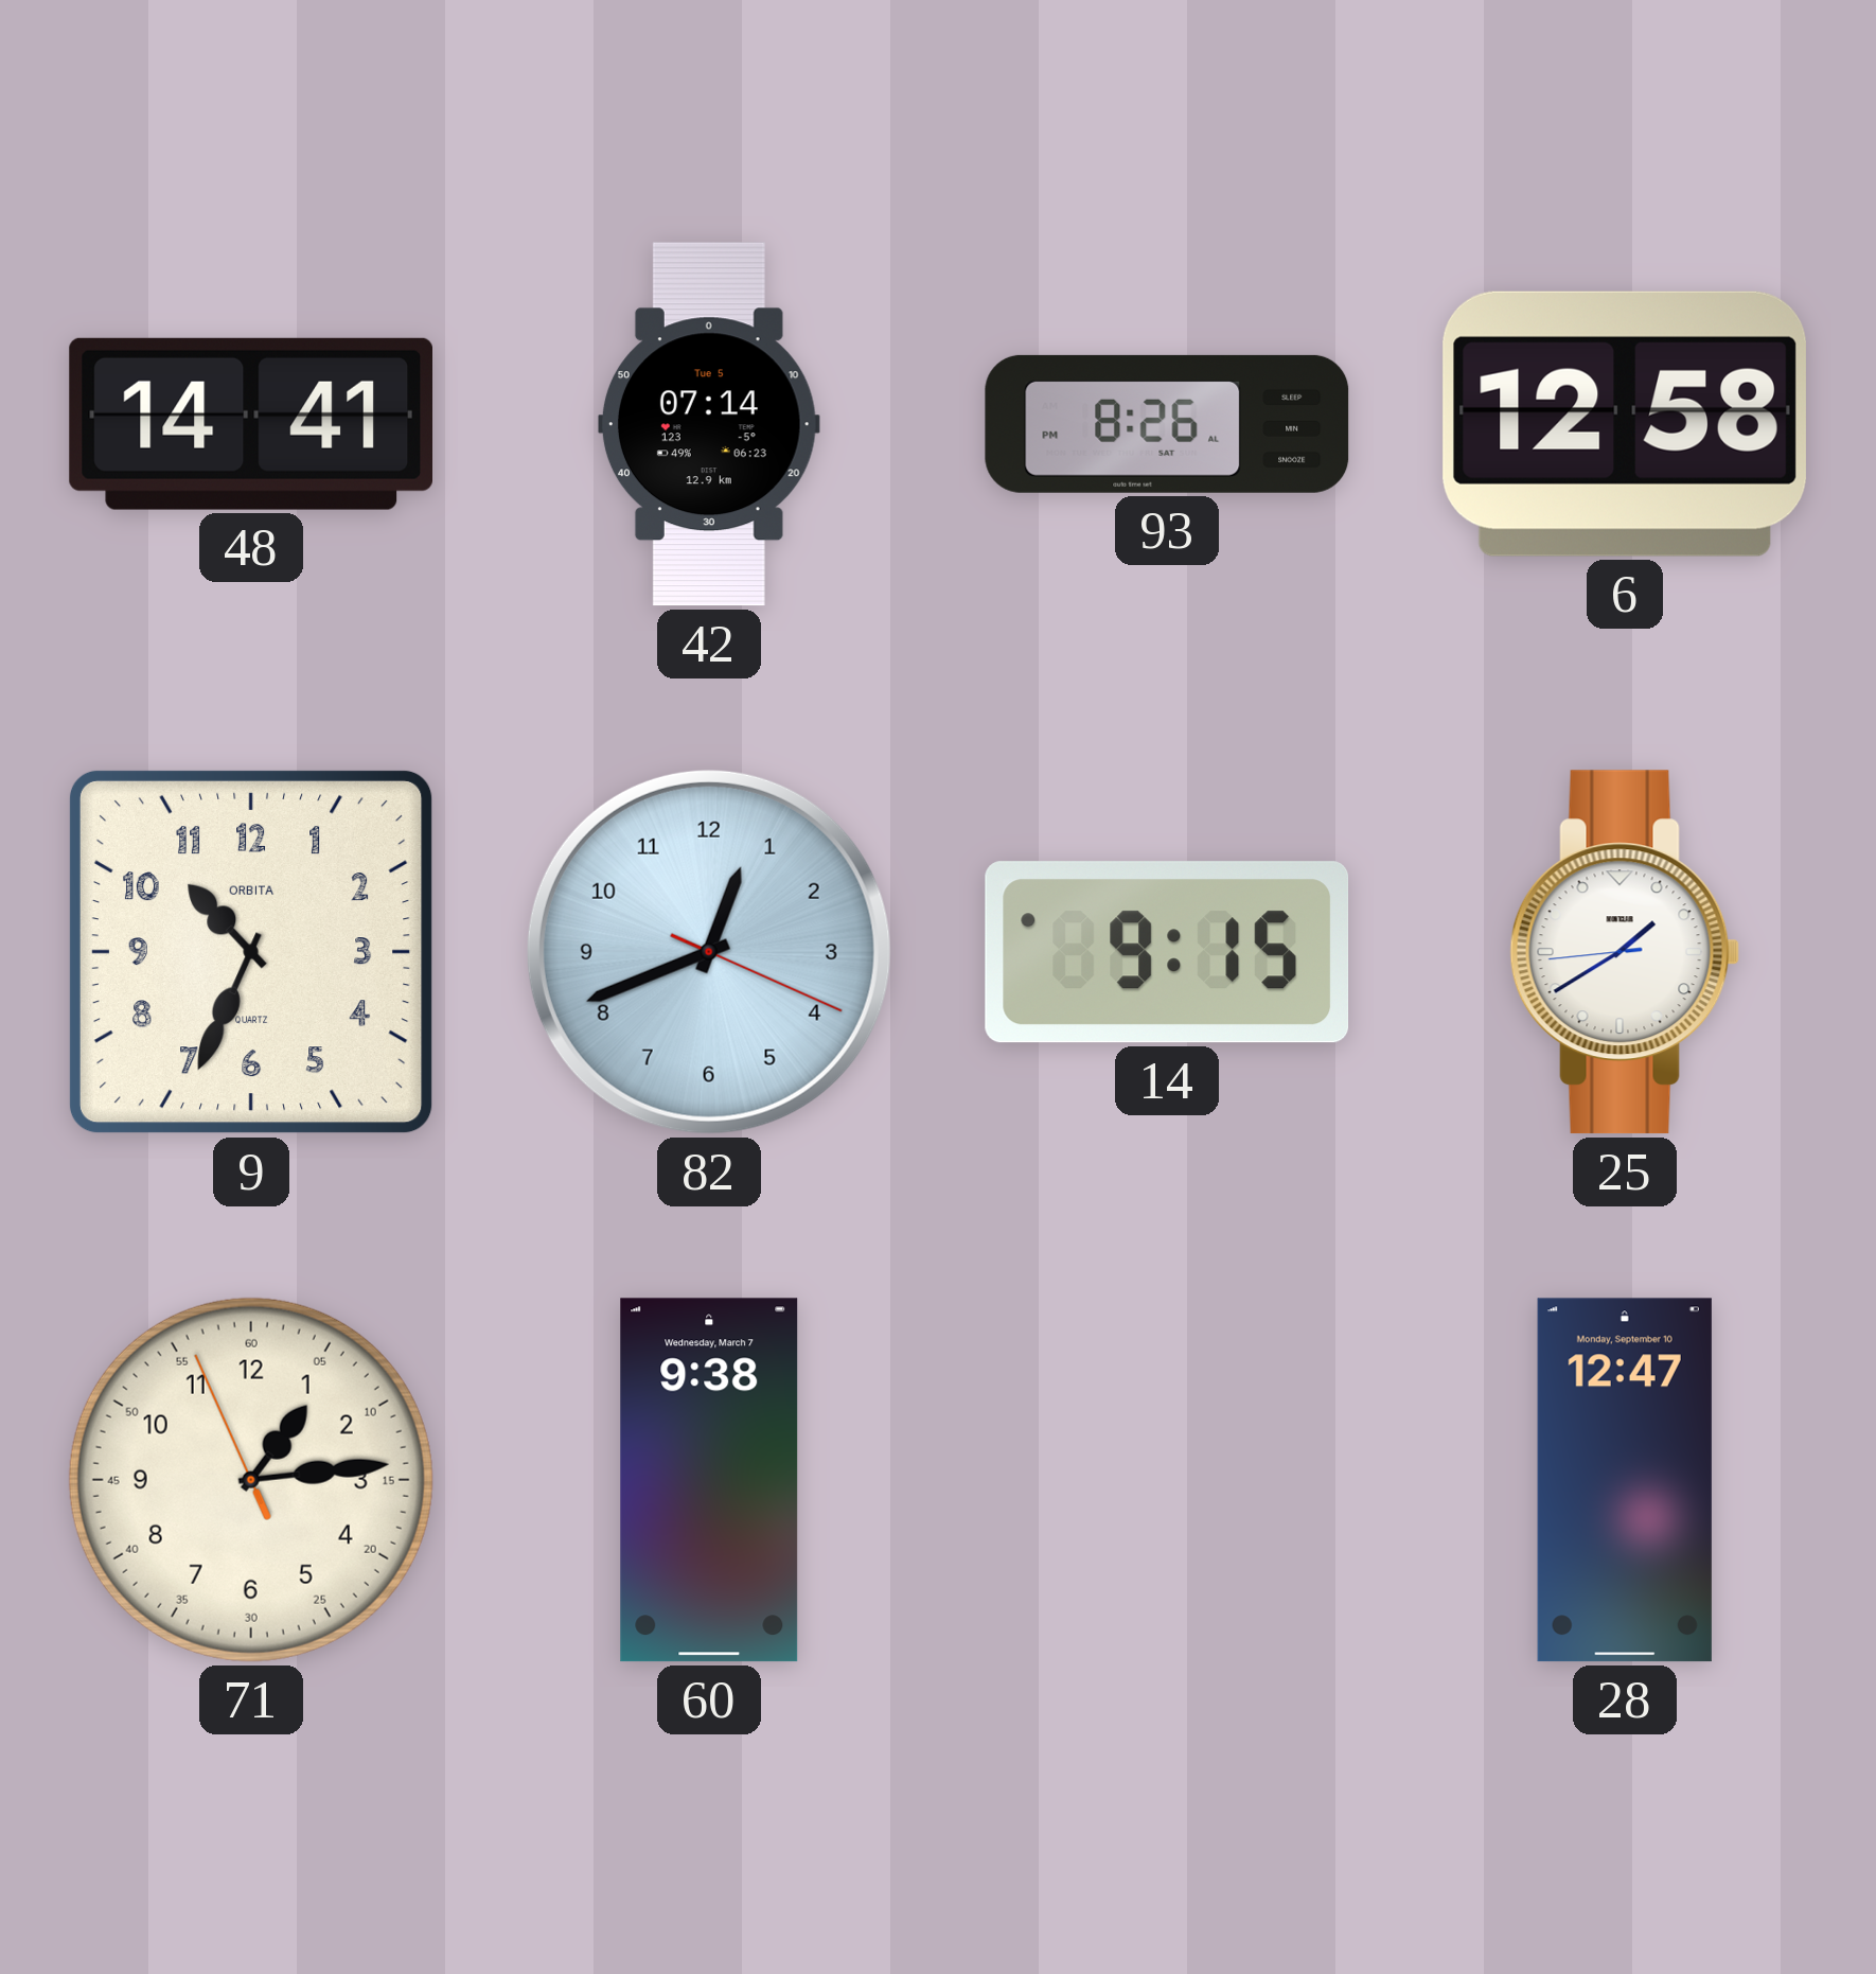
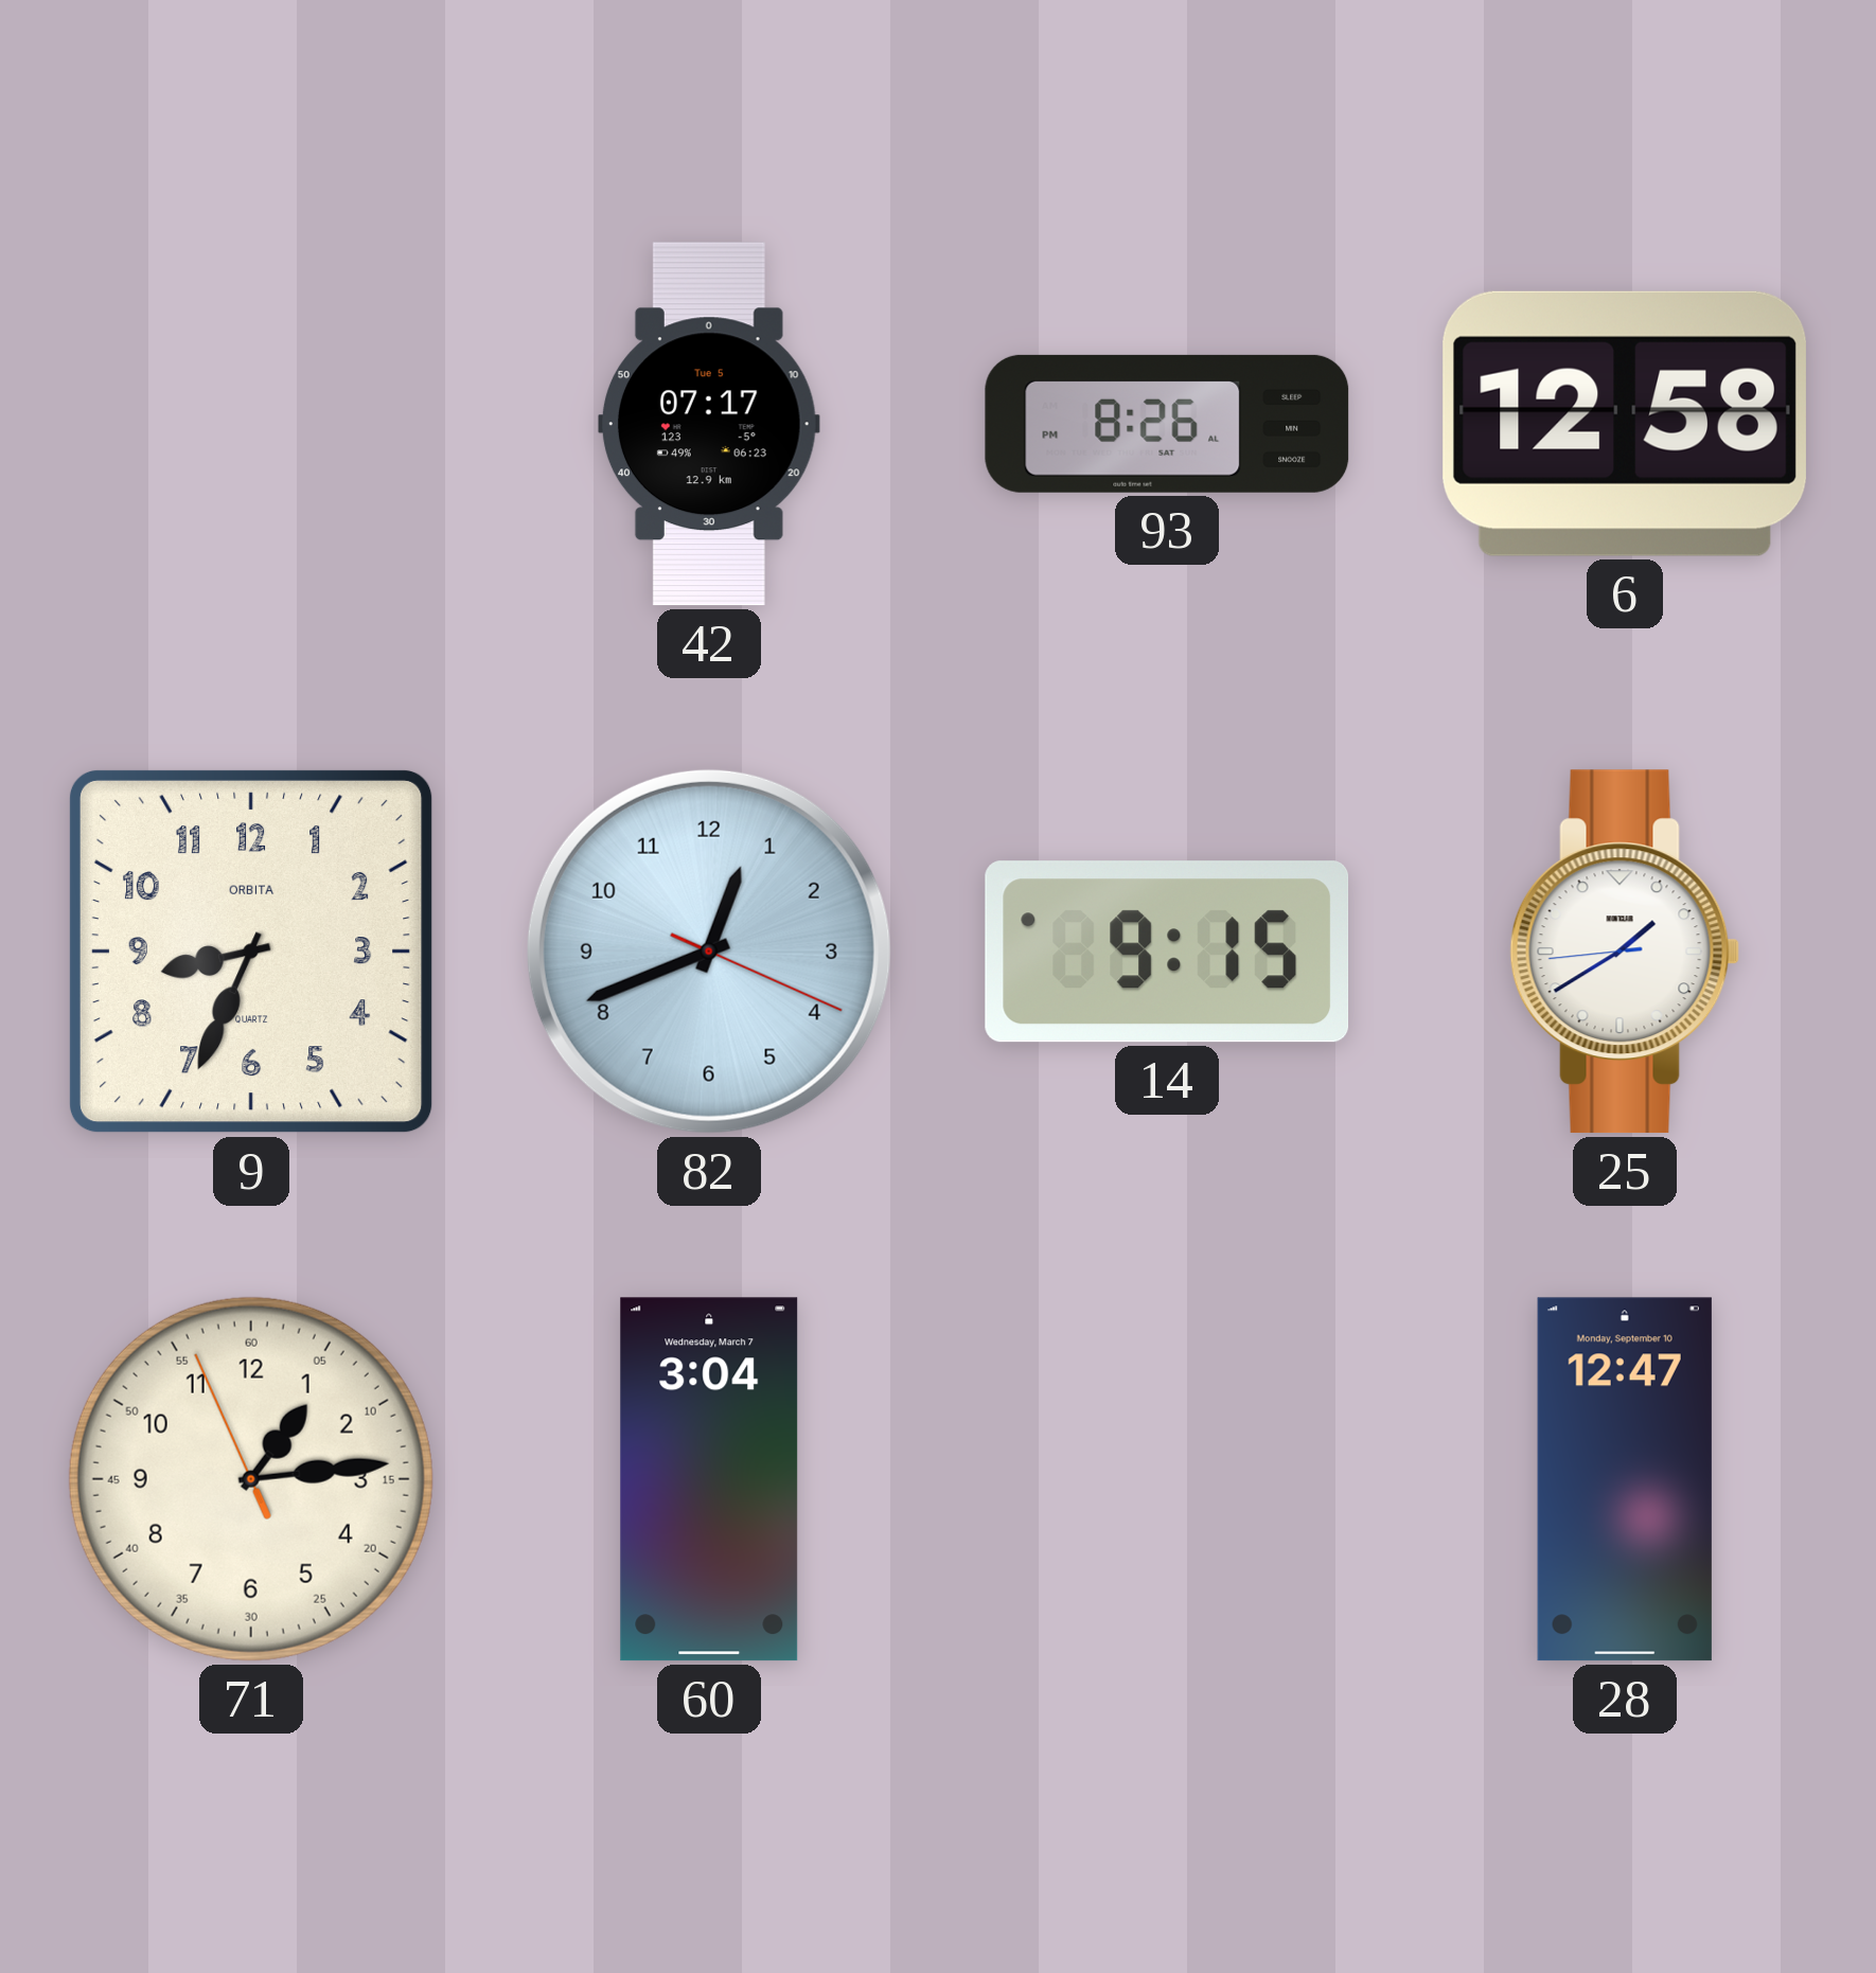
48: 14:41 -> none
42: 07:14 -> 07:17
9: 10:34 -> 8:34
60: 9:38 -> 3:04
